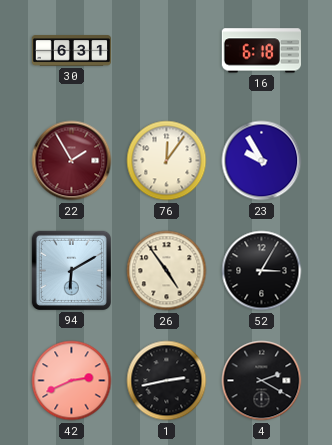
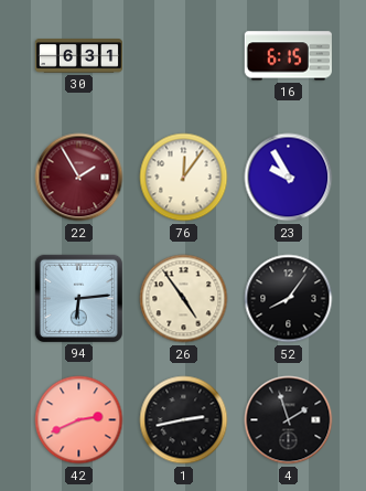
16: 6:18 -> 6:15
94: 6:10 -> 6:14
52: 3:05 -> 8:06
4: 2:20 -> 1:57
